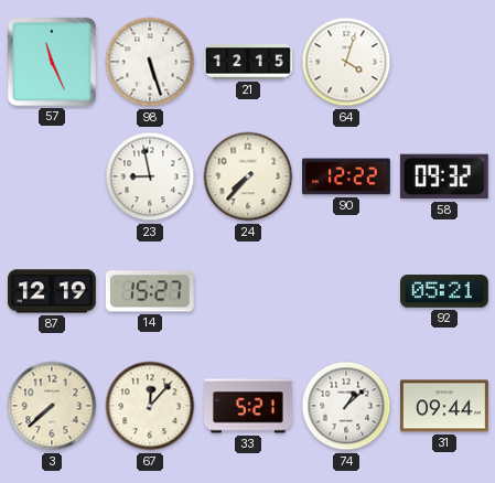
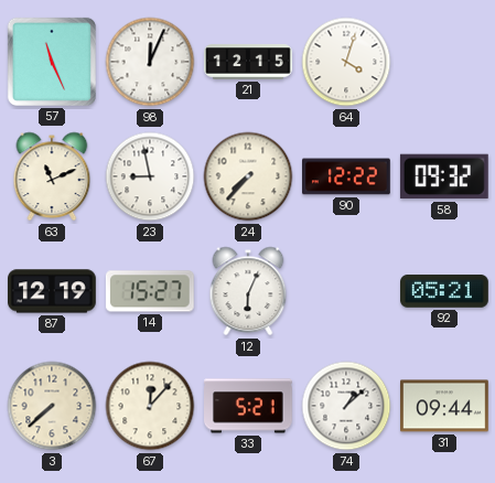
98: 5:27 -> 12:04
63: none -> 11:11
12: none -> 6:04
